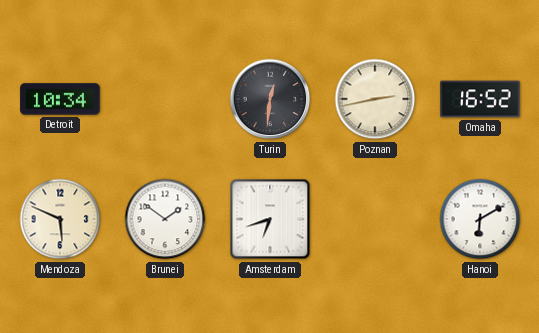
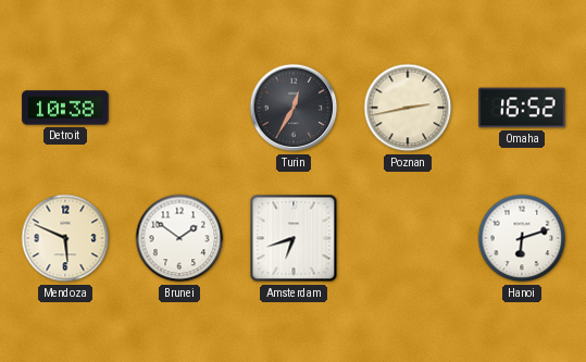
Detroit: 10:34 -> 10:38
Turin: 12:31 -> 12:35
Hanoi: 6:10 -> 6:12
